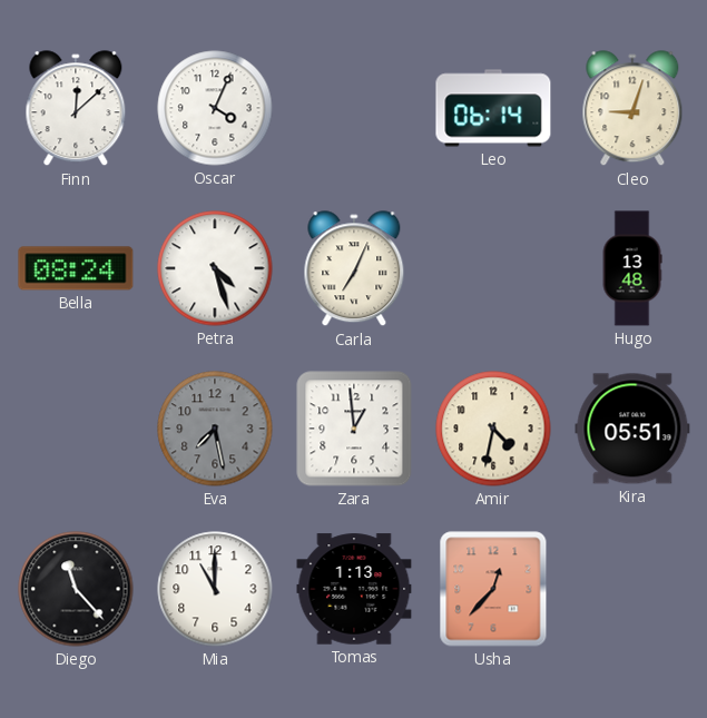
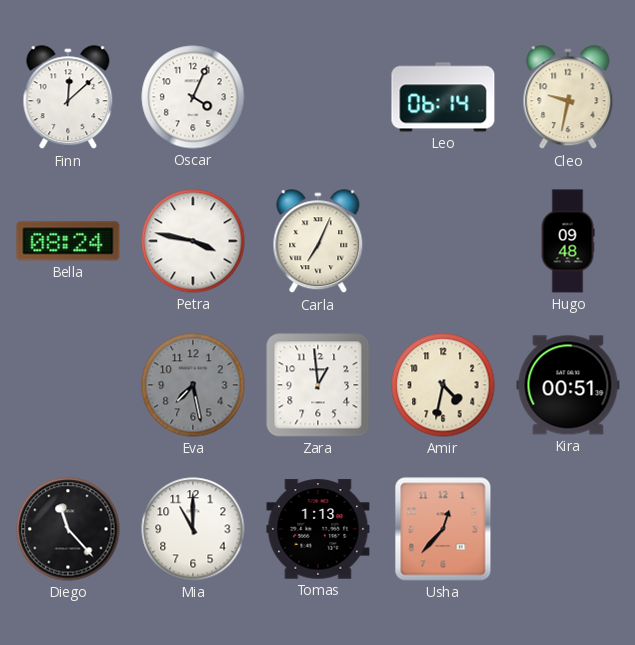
Cleo: 9:03 -> 9:32
Petra: 4:27 -> 3:47
Hugo: 13:48 -> 09:48
Kira: 05:51 -> 00:51
